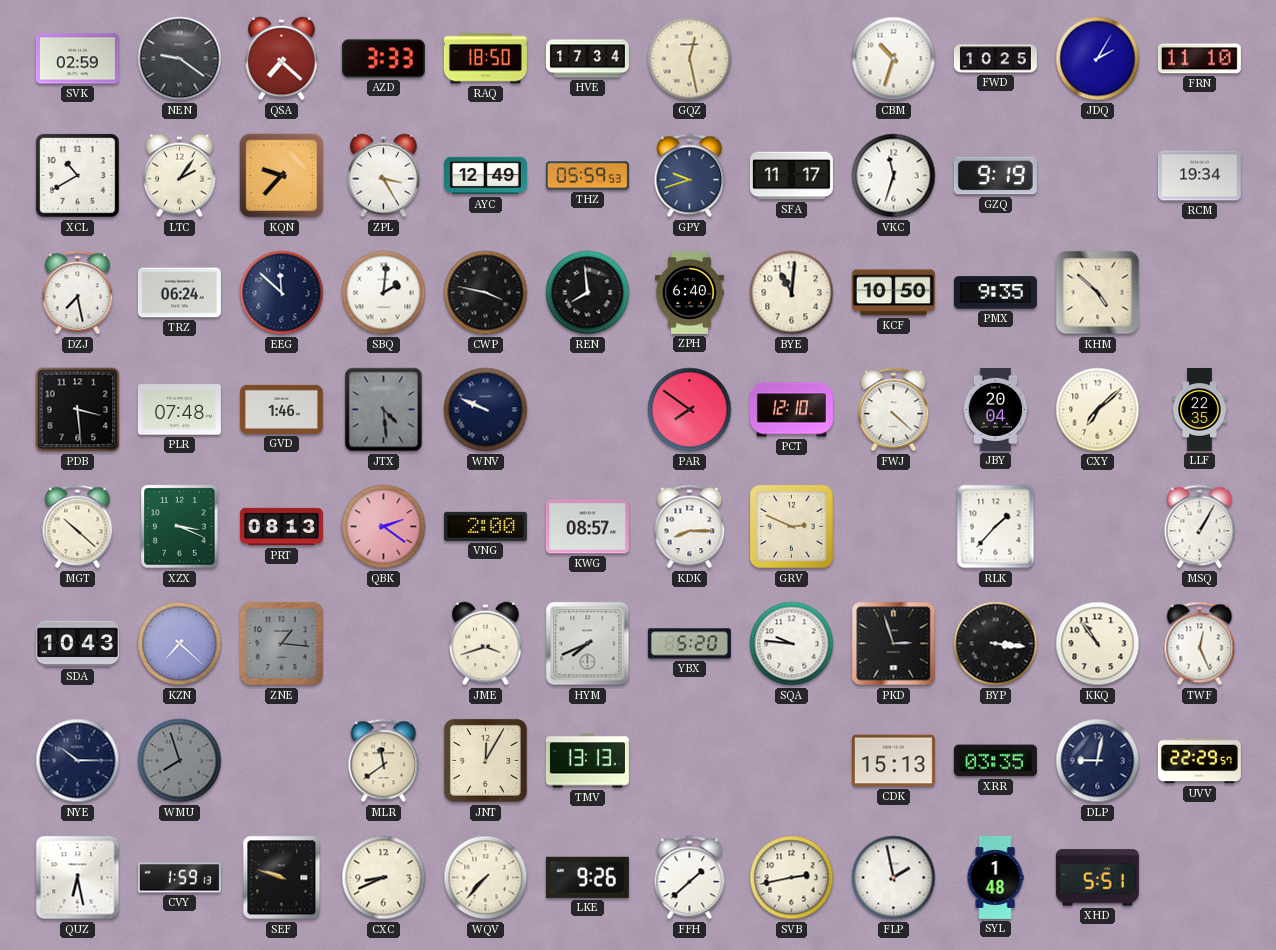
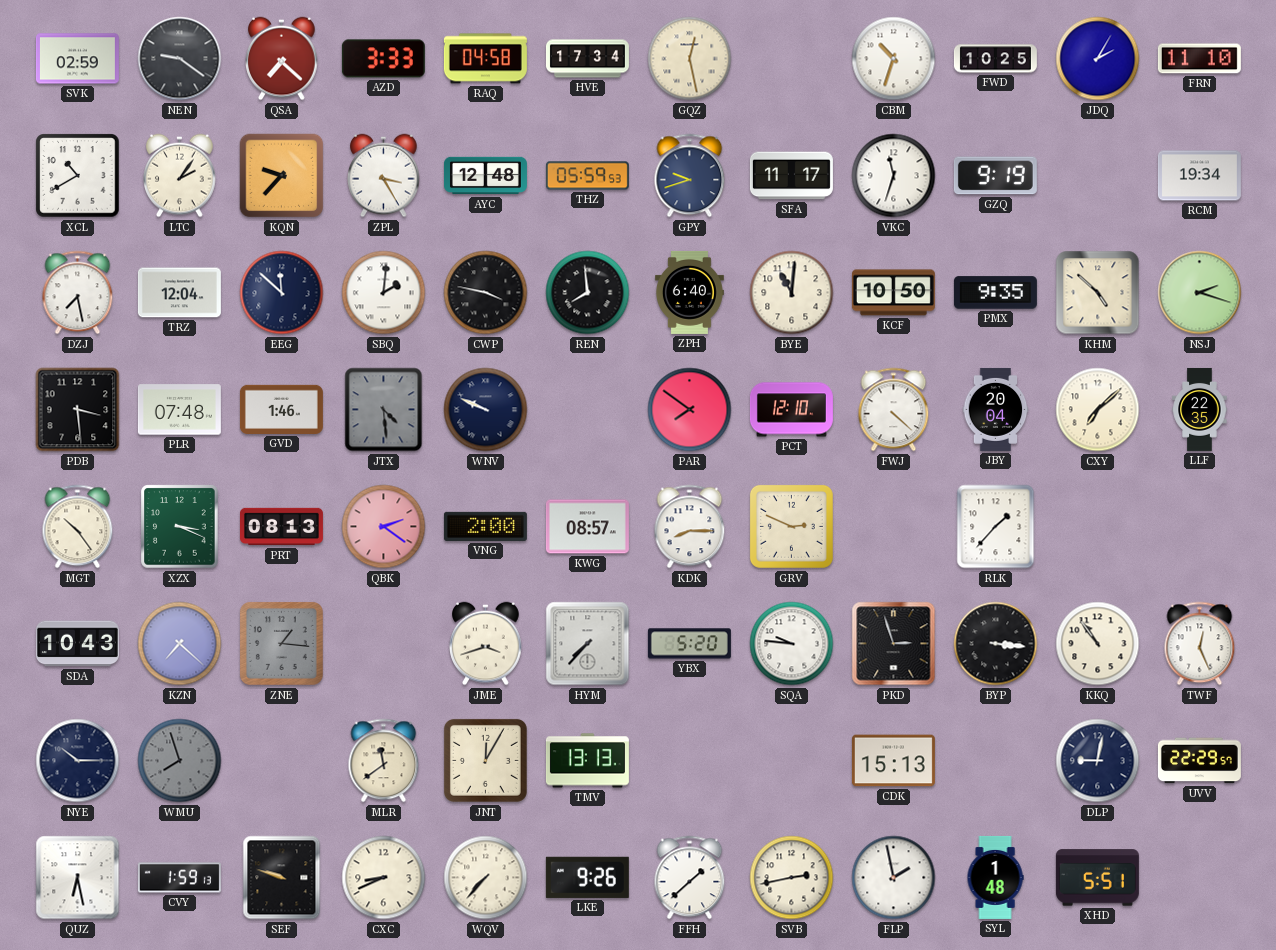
RAQ: 18:50 -> 04:58
AYC: 12:49 -> 12:48
TRZ: 06:24 -> 12:04
NSJ: none -> 2:18
MGT: 10:22 -> 10:24
MSQ: 1:05 -> none
HYM: 7:41 -> 7:37
XRR: 03:35 -> none
